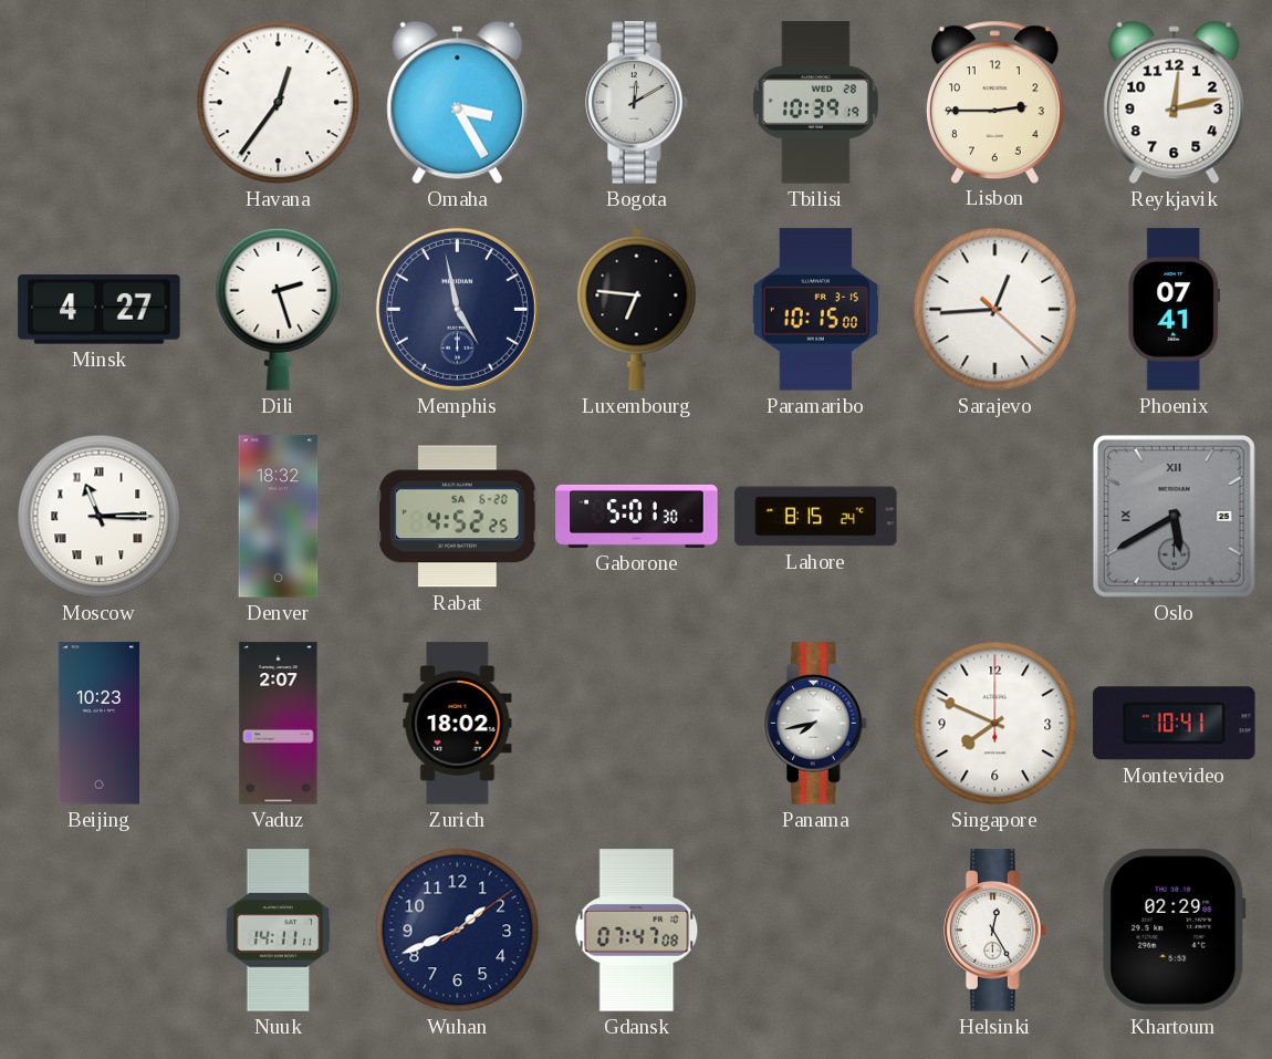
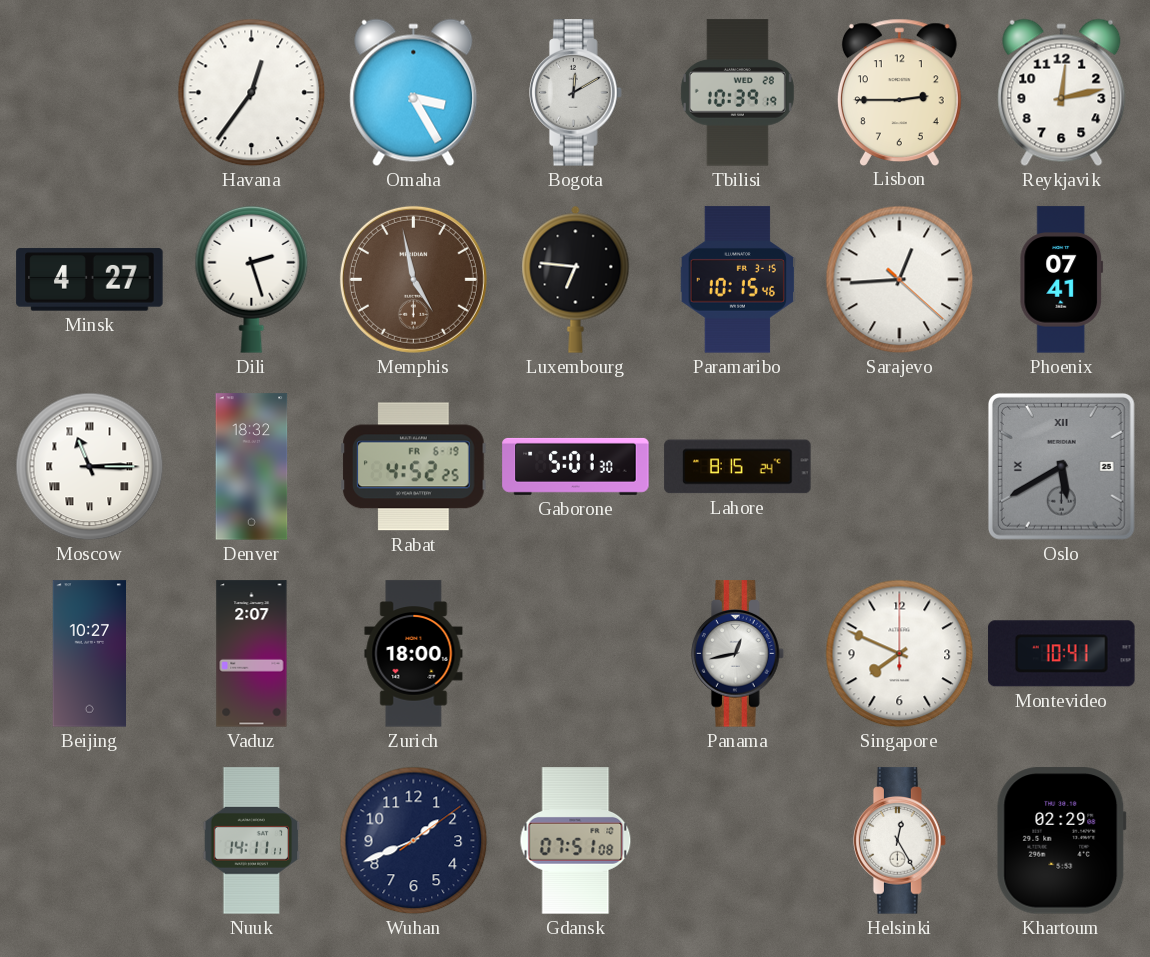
Memphis dial: navy -> brown
Paramaribo: 10:15:00 -> 10:15:46
Rabat date: SA 6-20 -> FR 6-19
Beijing: 10:23 -> 10:27
Zurich: 18:02 -> 18:00
Panama: 7:43 -> 12:43
Gdansk: 07:47 -> 07:51
